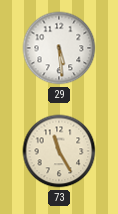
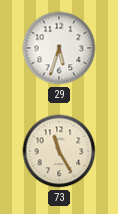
29: 5:29 -> 5:33
